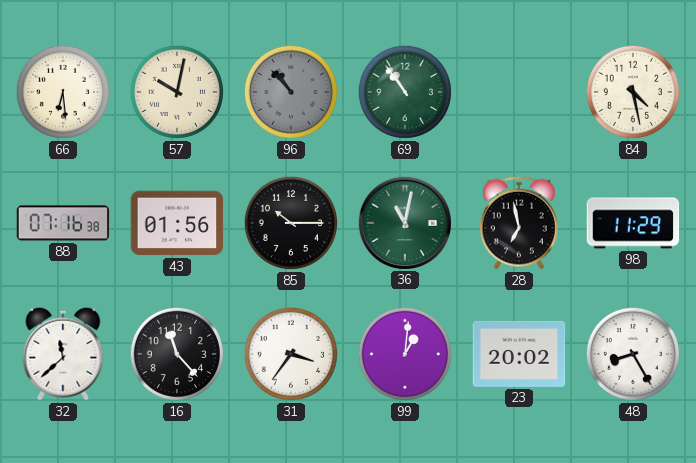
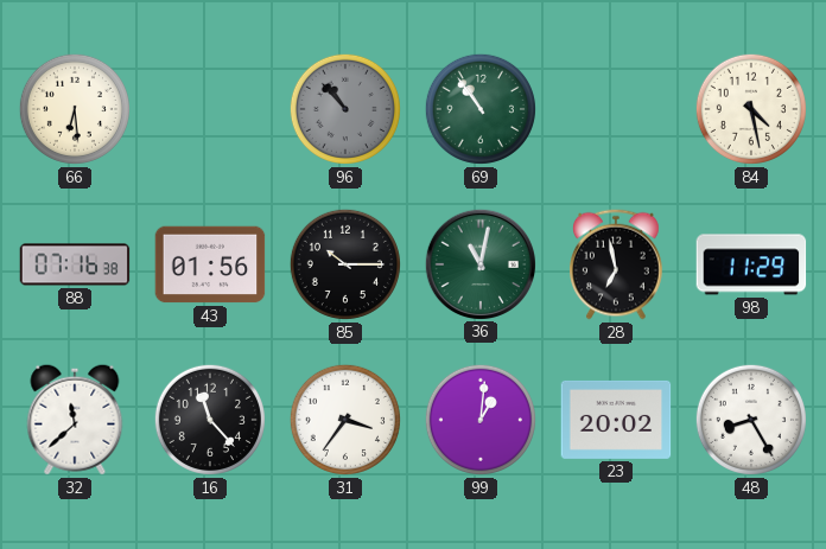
57: 10:02 -> none
